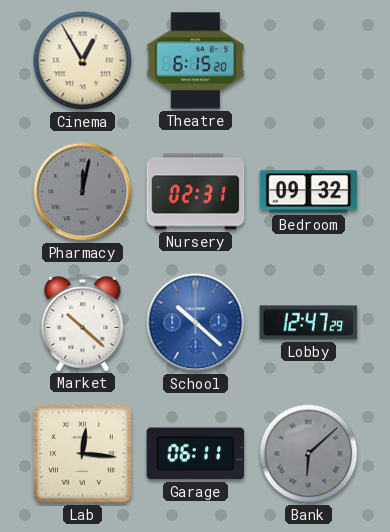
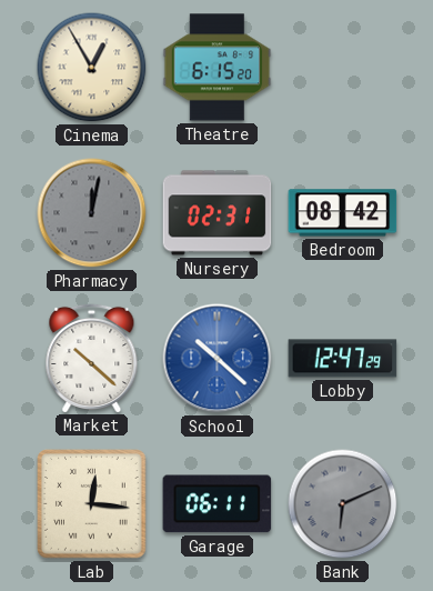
Bedroom: 09:32 -> 08:42
Bank: 6:08 -> 6:11
